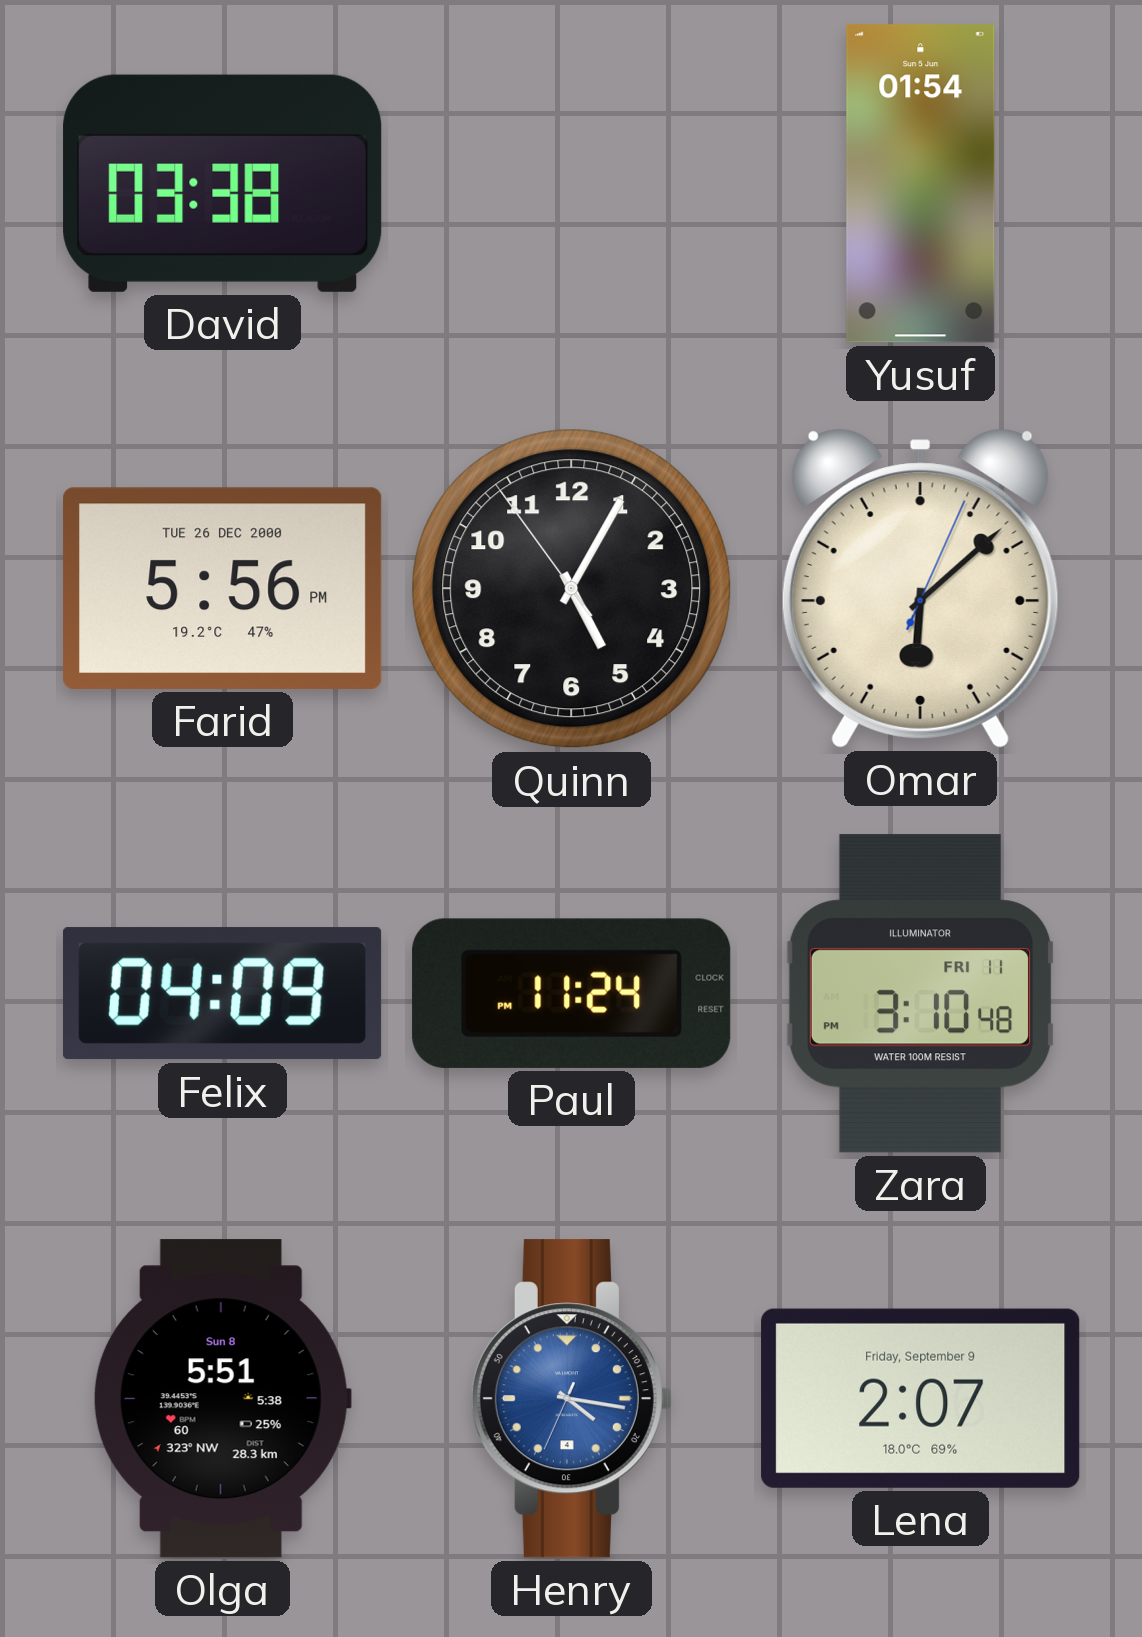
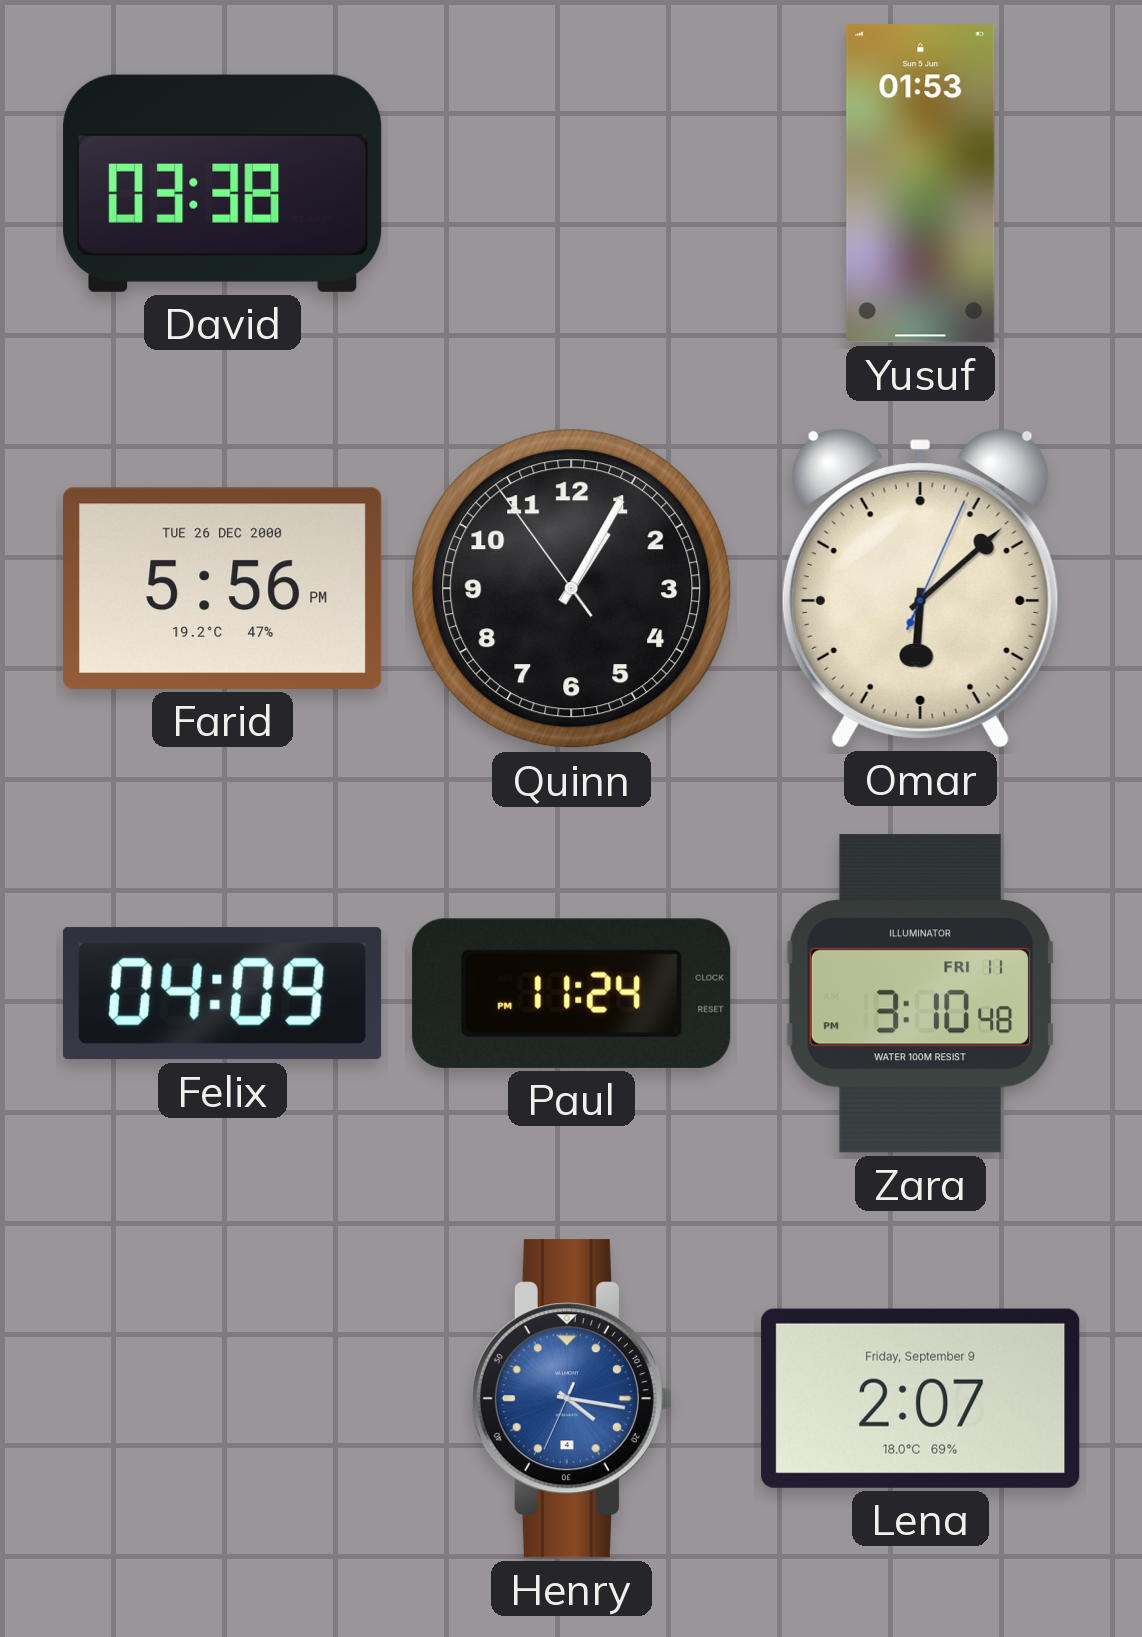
Yusuf: 01:54 -> 01:53
Quinn: 5:04 -> 1:04
Olga: 5:51 -> none
